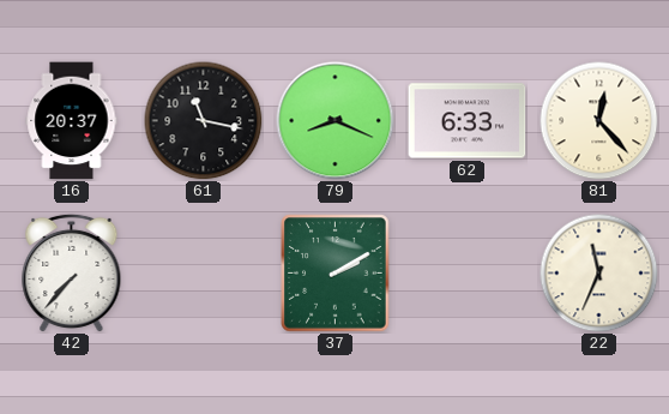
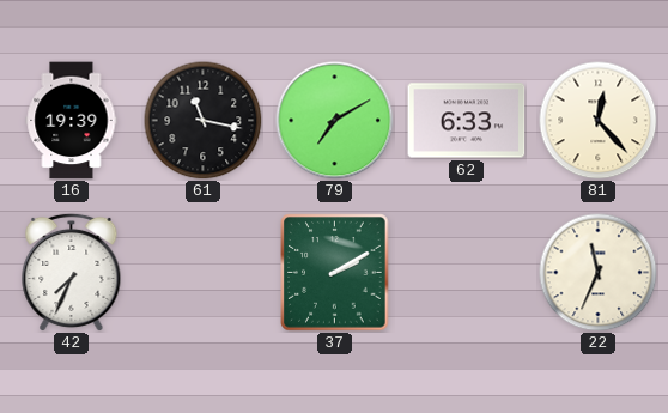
16: 20:37 -> 19:39
79: 8:19 -> 7:10
42: 7:37 -> 7:34
